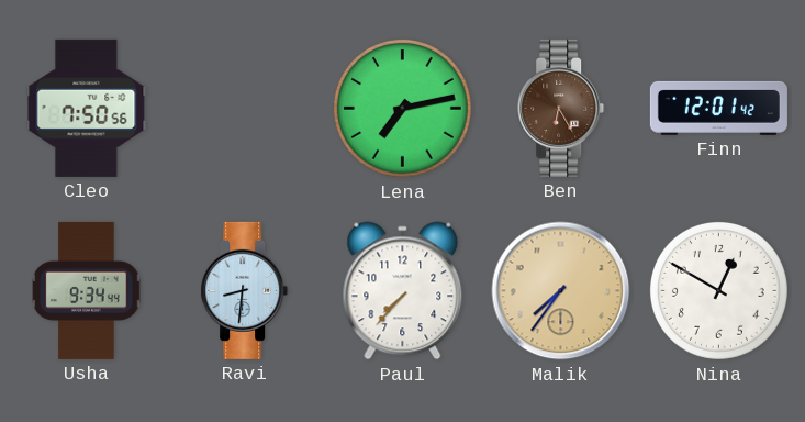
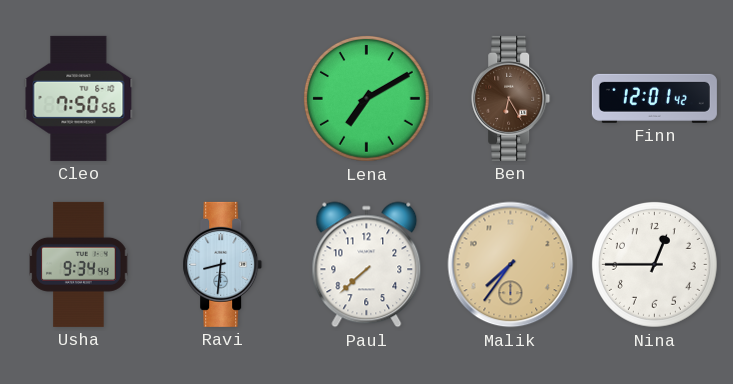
Lena: 7:13 -> 7:10
Paul: 7:37 -> 7:38
Nina: 12:50 -> 12:45
